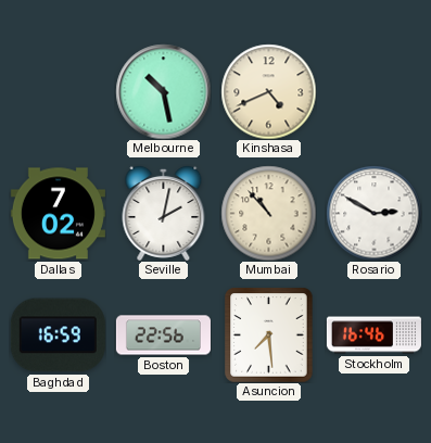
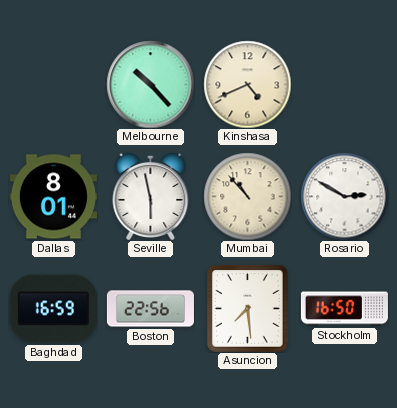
Melbourne: 10:28 -> 10:23
Dallas: 7:02 -> 8:01
Seville: 2:02 -> 5:58
Stockholm: 16:46 -> 16:50
